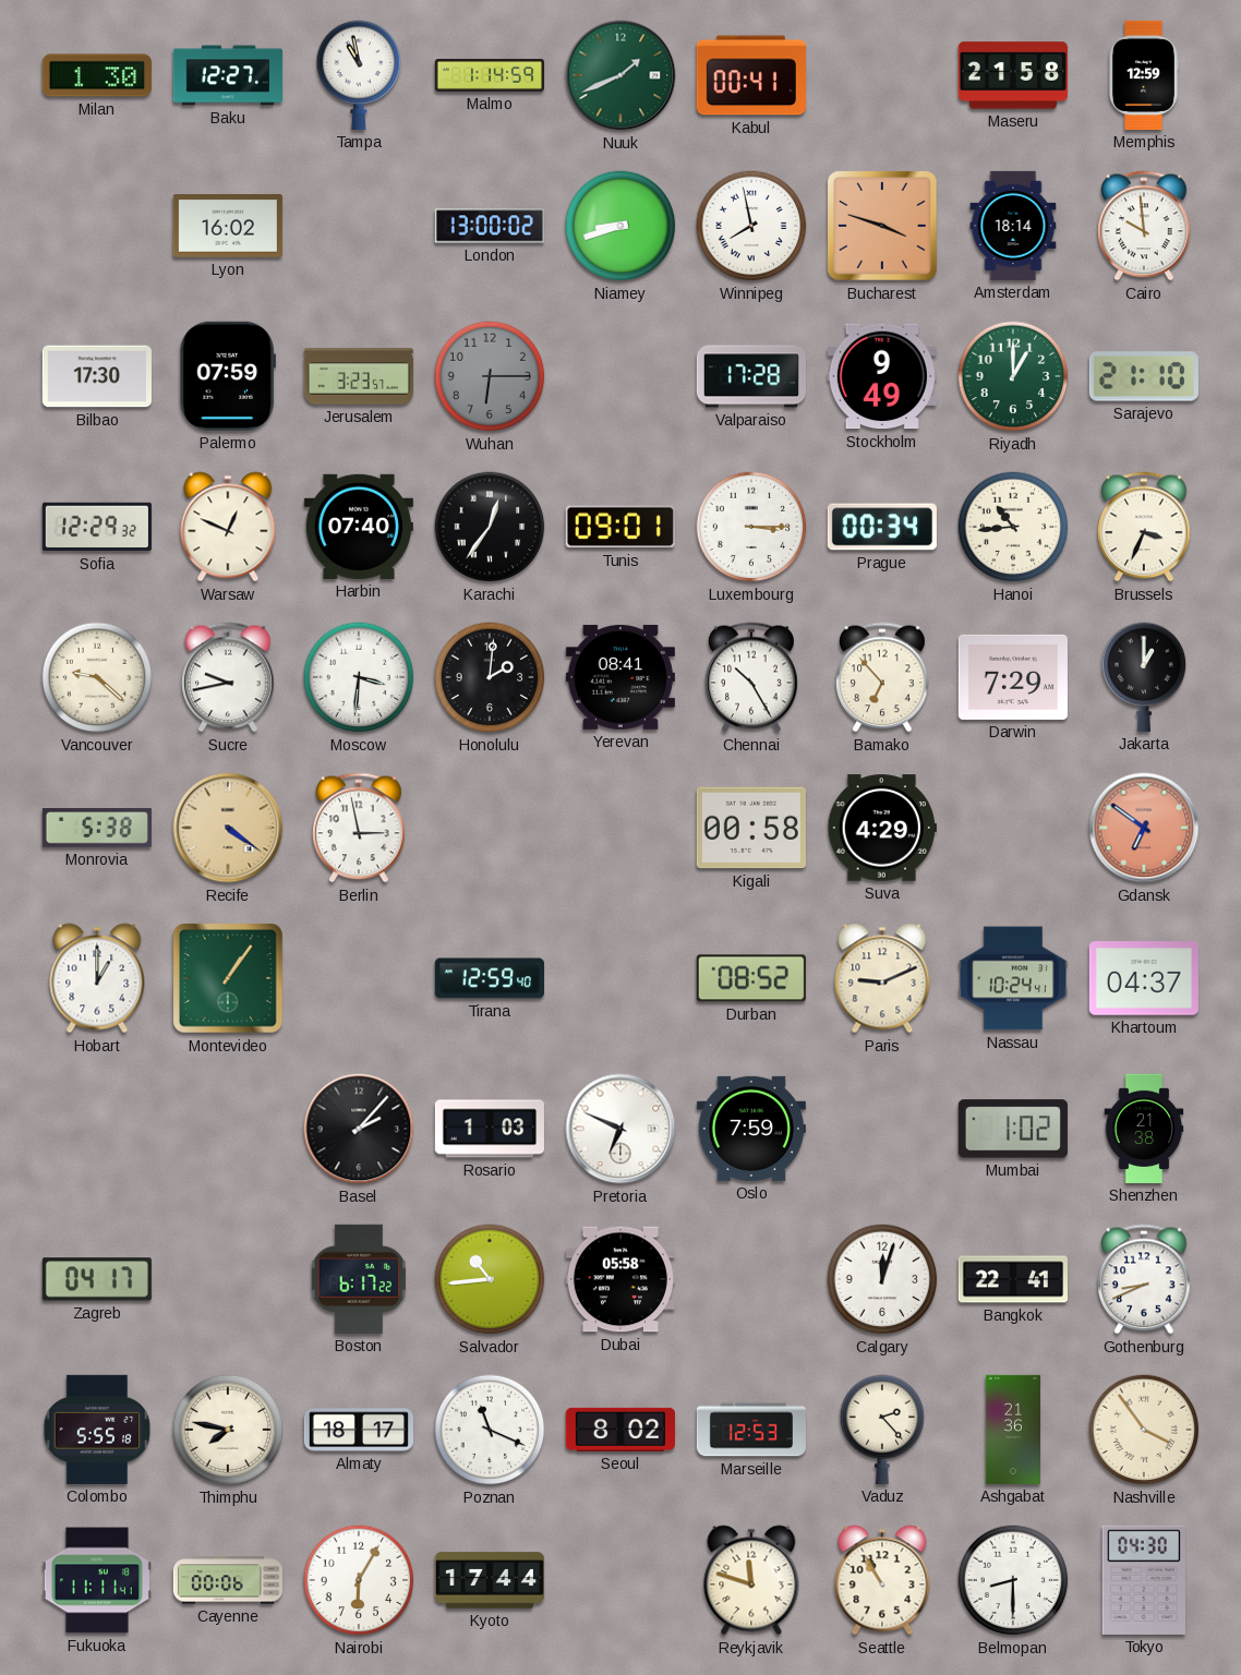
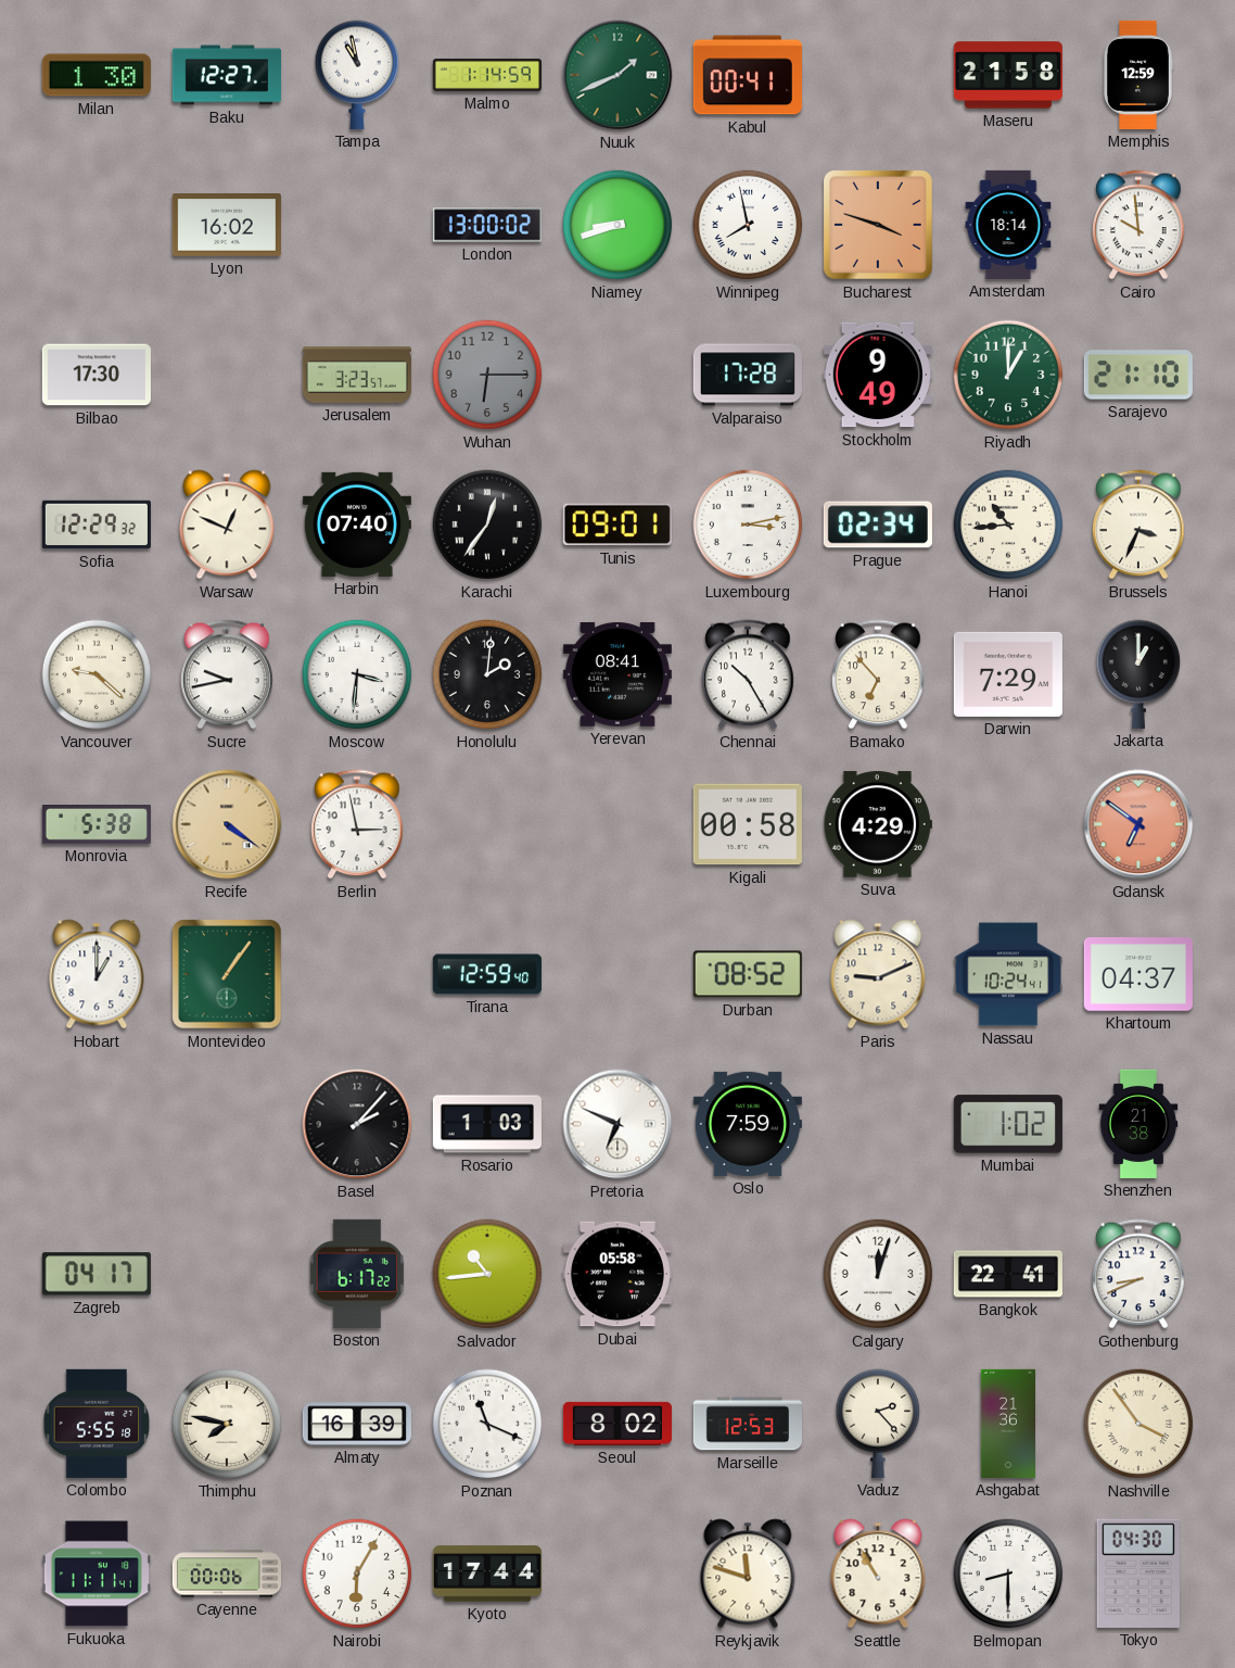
Palermo: 07:59 -> none
Luxembourg: 3:15 -> 3:13
Prague: 00:34 -> 02:34
Almaty: 18:17 -> 16:39
